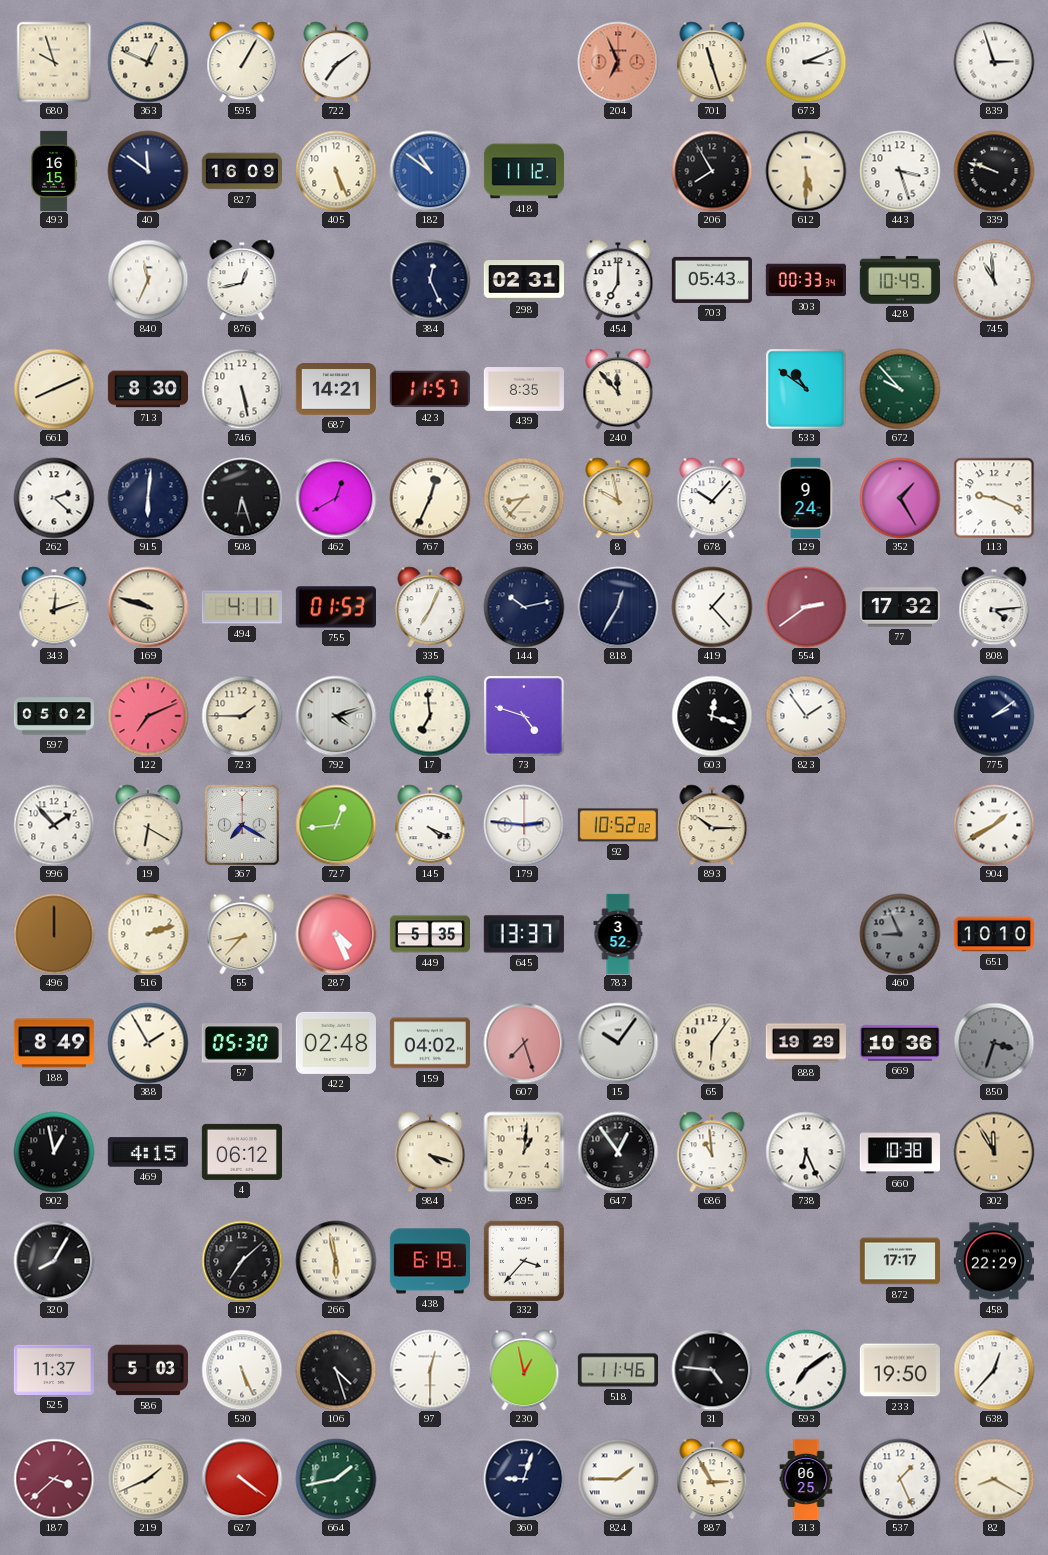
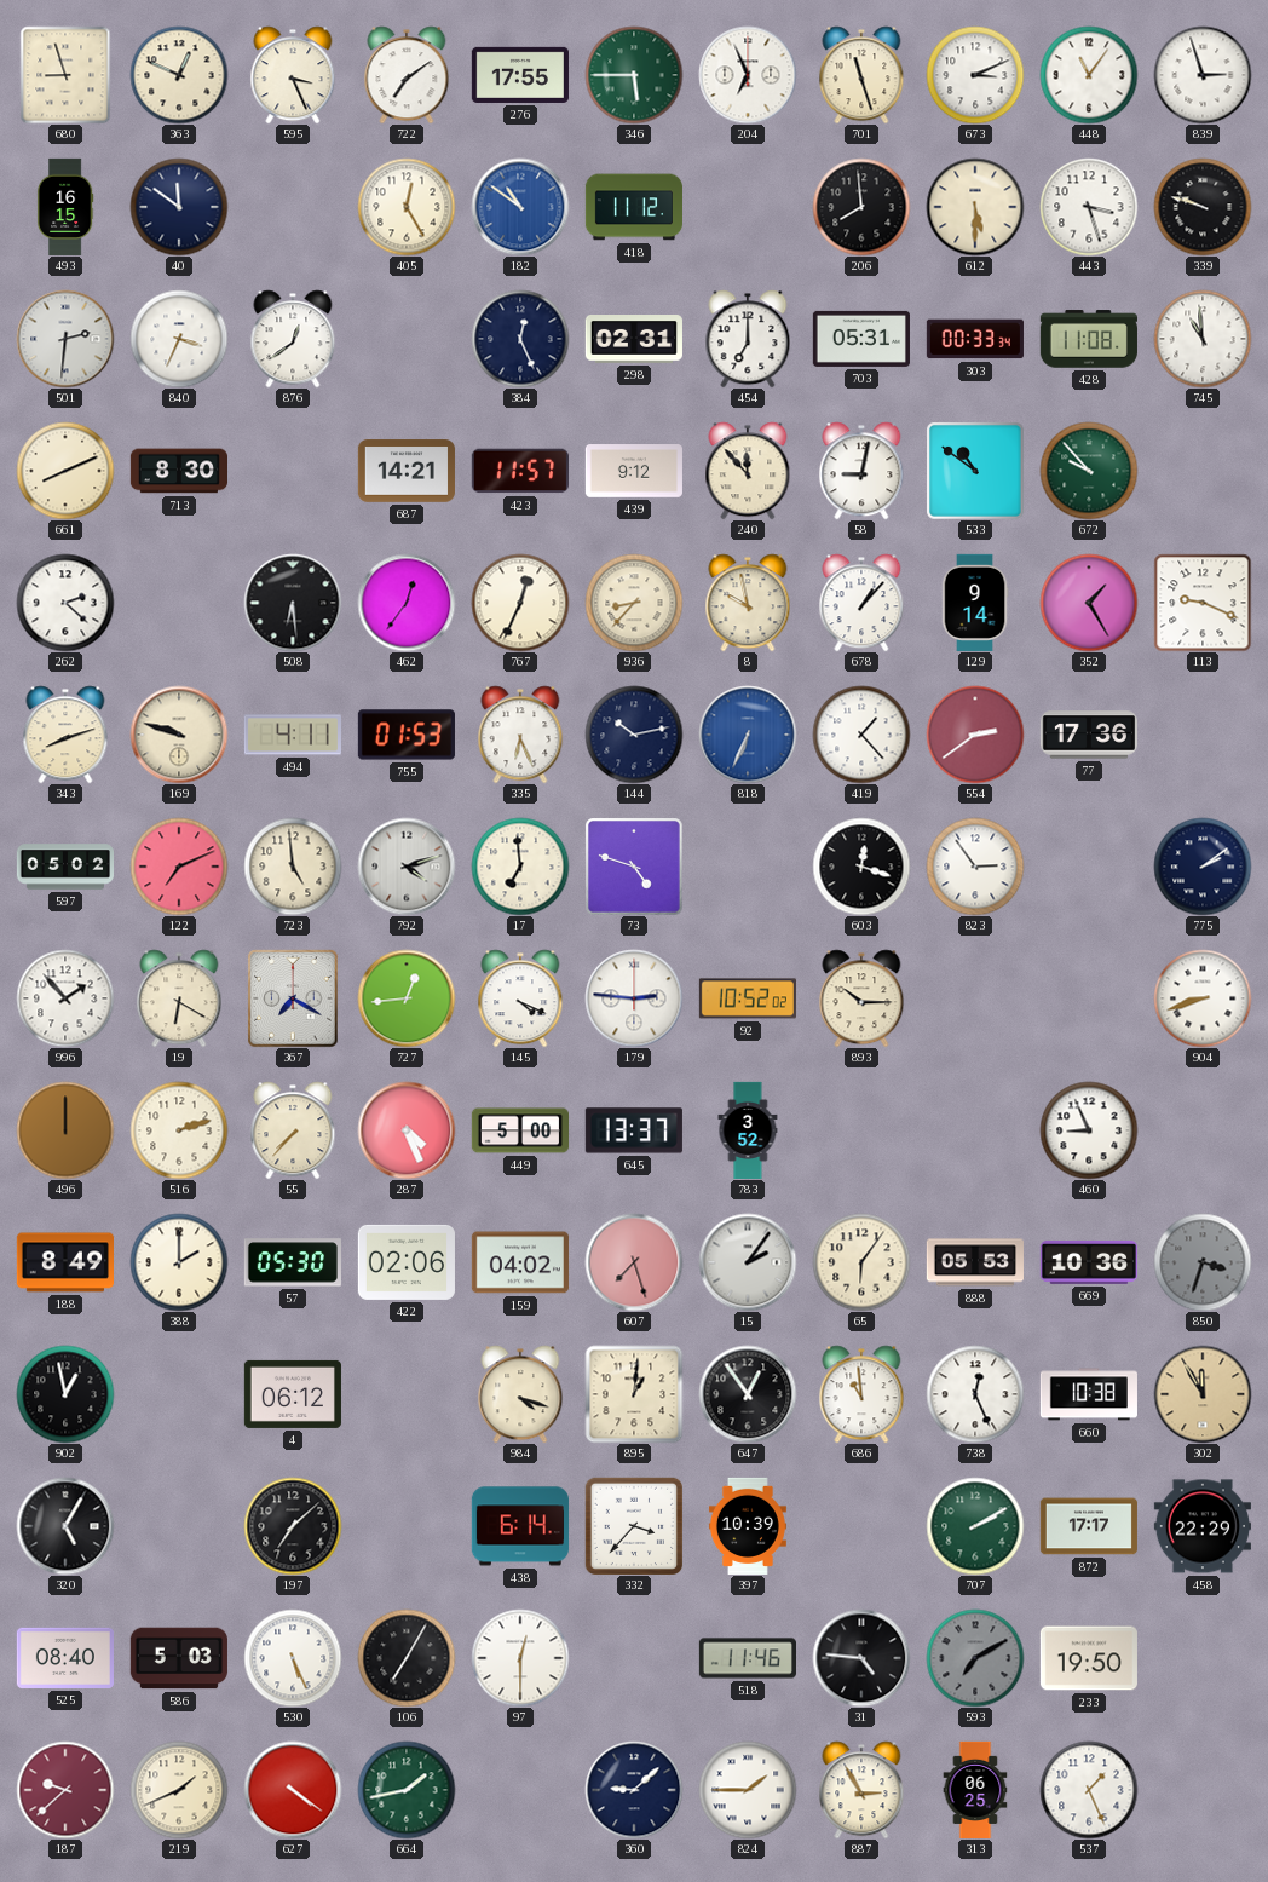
680: 9:57 -> 8:57
595: 1:05 -> 3:26
276: none -> 17:55
346: none -> 5:45
204 dial: salmon -> white
448: none -> 11:06
827: 16:09 -> none
405: 5:26 -> 12:25
206: 7:55 -> 7:59
501: none -> 2:31
840: 11:34 -> 3:34
876: 12:43 -> 12:39
703: 05:43 -> 05:31
428: 10:49 -> 11:08
746: 5:28 -> none
439: 8:35 -> 9:12
58: none -> 9:02
915: 6:01 -> none
508: 6:27 -> 6:29
462: 12:40 -> 12:36
678: 10:07 -> 1:07
129: 9:24 -> 9:14
343: 12:12 -> 8:12
335: 7:04 -> 6:26
818: 12:35 -> 6:34
818 dial: navy -> blue
77: 17:32 -> 17:36
808: 4:14 -> none
723: 1:45 -> 4:59
823: 1:54 -> 2:54
904: 1:40 -> 8:42
55: 8:37 -> 7:37
449: 5:35 -> 5:00
460 dial: grey -> white
651: 10:10 -> none
388: 1:55 -> 2:00
422: 02:48 -> 02:06
15: 10:06 -> 2:06
888: 19:29 -> 05:53
469: 4:15 -> none
738: 6:26 -> 12:26
320: 8:05 -> 5:05
266: 5:58 -> none
438: 6:19 -> 6:14
397: none -> 10:39
707: none -> 2:10
525: 11:37 -> 08:40
106: 4:27 -> 7:05
230: 12:58 -> none
593: 7:09 -> 7:10
593 dial: white -> grey
638: 12:37 -> none
187: 3:38 -> 9:38
360: 9:03 -> 9:08
82: 8:20 -> none
